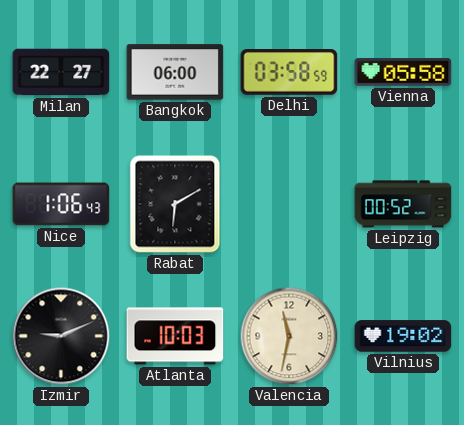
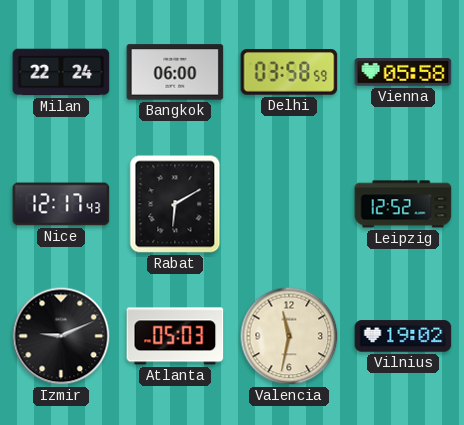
Milan: 22:27 -> 22:24
Nice: 1:06 -> 12:17
Leipzig: 00:52 -> 12:52
Atlanta: 10:03 -> 05:03
